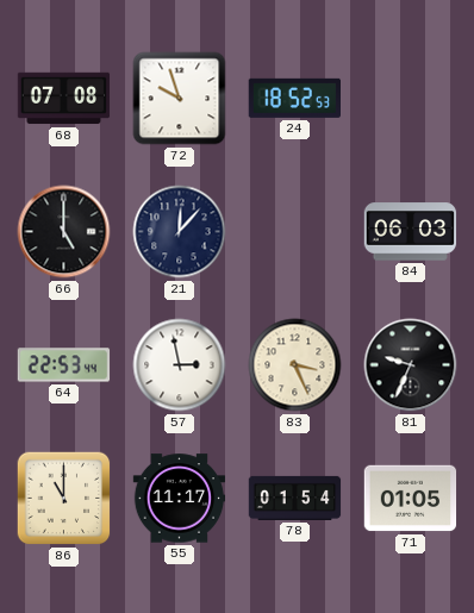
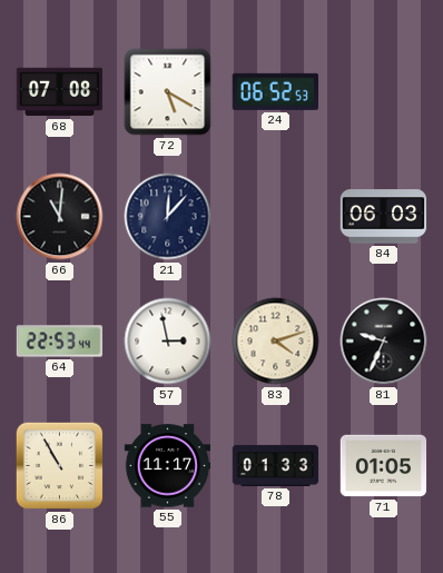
72: 9:57 -> 5:20
24: 18:52 -> 06:52
66: 5:00 -> 11:01
83: 3:26 -> 4:12
86: 11:00 -> 10:55
78: 01:54 -> 01:33
